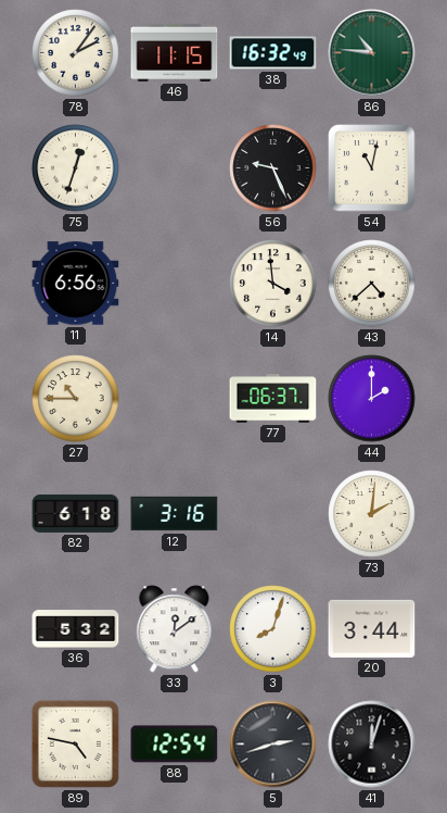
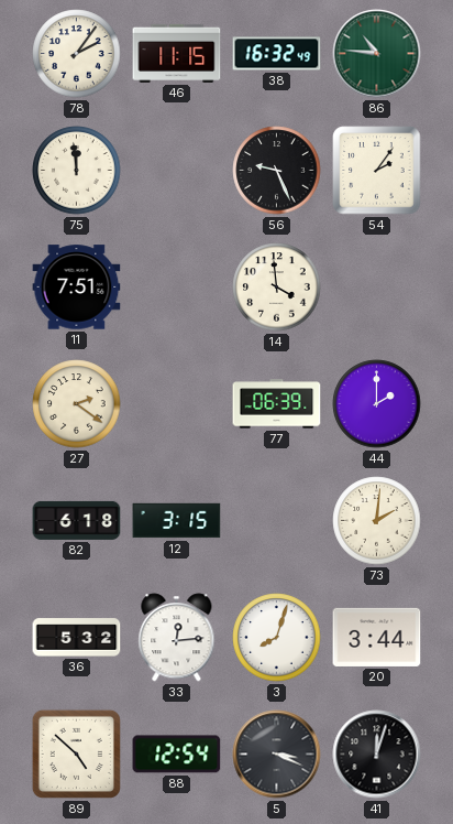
75: 12:33 -> 11:59
54: 11:02 -> 2:06
11: 6:56 -> 7:51
43: 4:38 -> none
27: 10:45 -> 2:21
77: 06:37 -> 06:39
12: 3:16 -> 3:15
33: 12:09 -> 12:14
89: 4:47 -> 4:52
5: 2:42 -> 3:19
